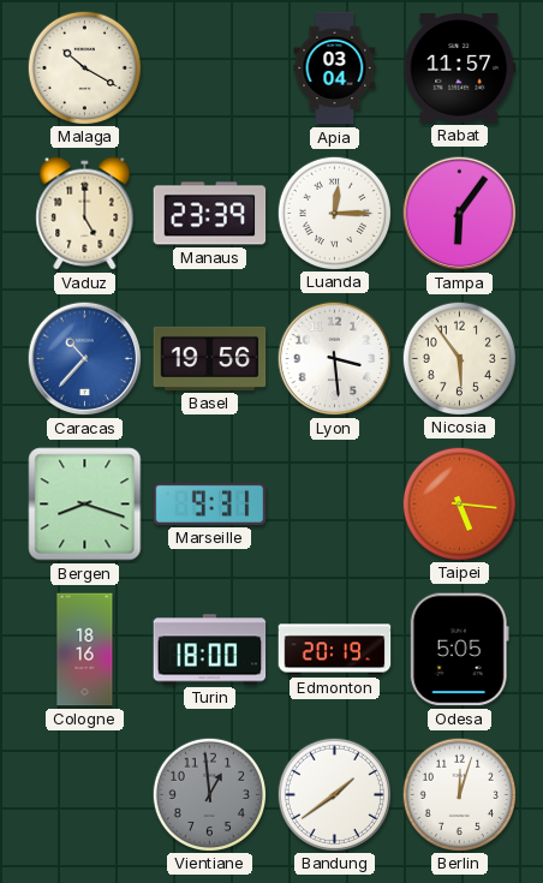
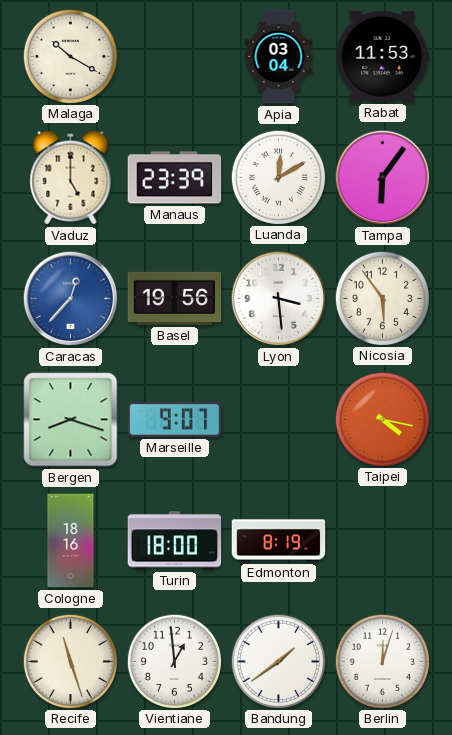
Rabat: 11:57 -> 11:53
Luanda: 12:15 -> 12:10
Caracas: 10:37 -> 12:37
Marseille: 9:31 -> 9:07
Taipei: 5:16 -> 4:17
Edmonton: 20:19 -> 8:19
Odesa: 5:05 -> none
Recife: none -> 11:27
Vientiane dial: grey -> white
